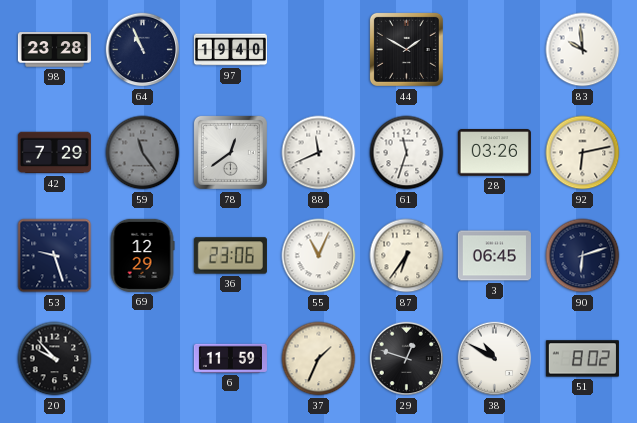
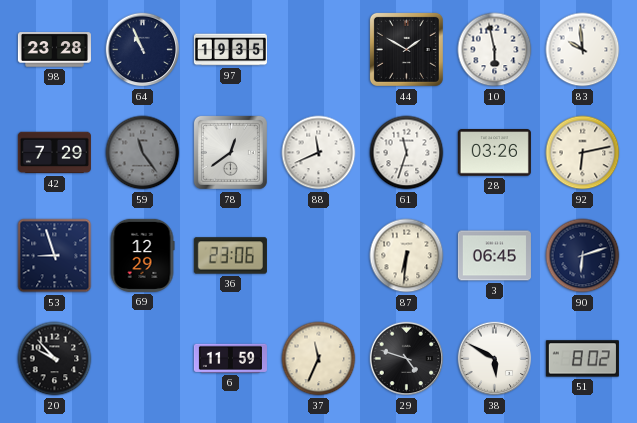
97: 19:40 -> 19:35
10: none -> 5:58
53: 9:27 -> 8:57
55: 11:04 -> none
87: 6:36 -> 6:31
37: 1:34 -> 11:34
29: 12:48 -> 4:48
38: 10:50 -> 5:50
